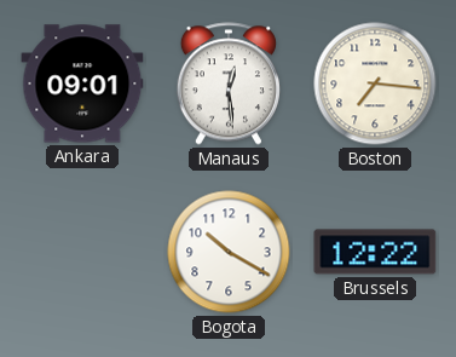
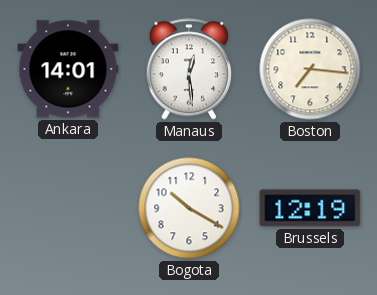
Ankara: 09:01 -> 14:01
Brussels: 12:22 -> 12:19
